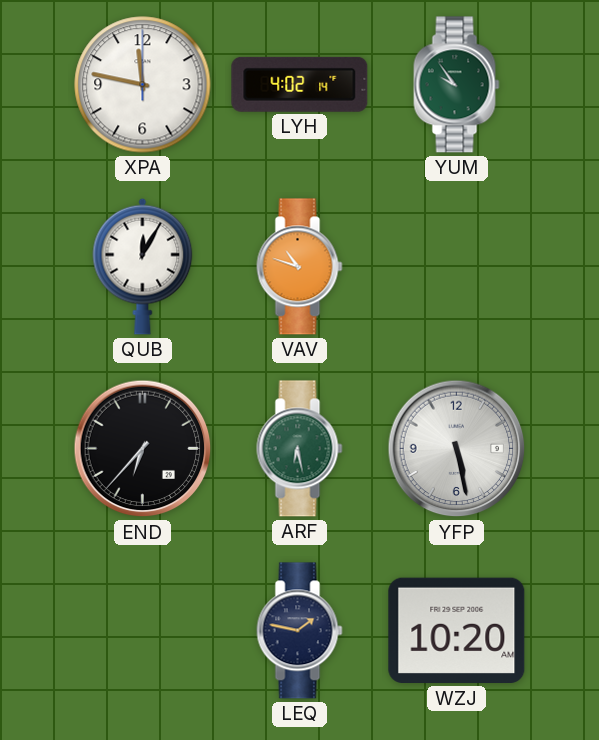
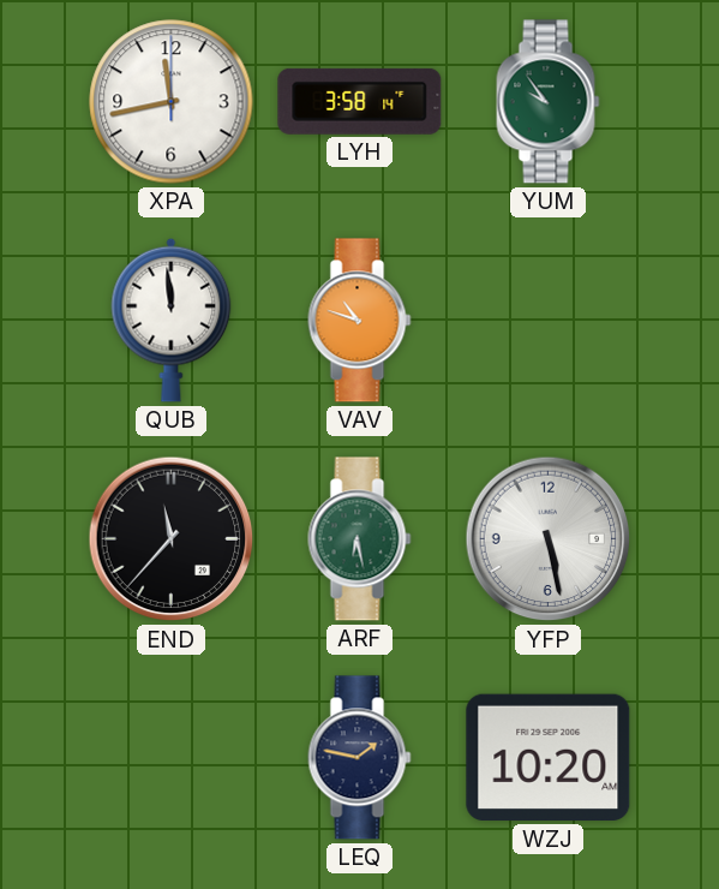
XPA: 11:47 -> 11:43
LYH: 4:02 -> 3:58
QUB: 12:05 -> 11:59
END: 6:37 -> 11:37
